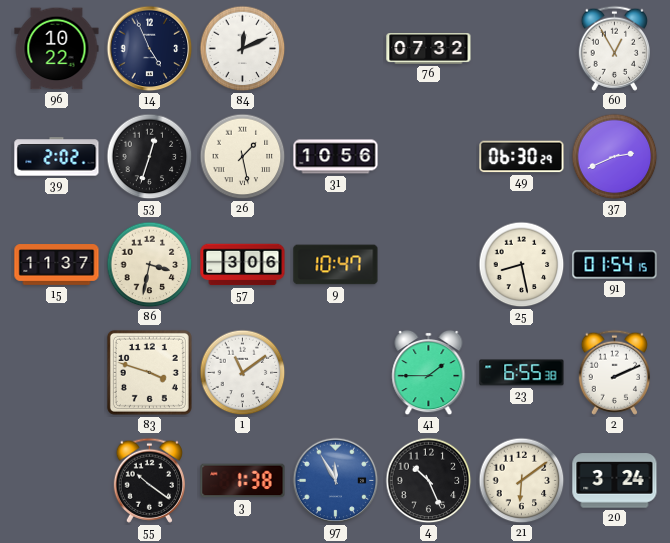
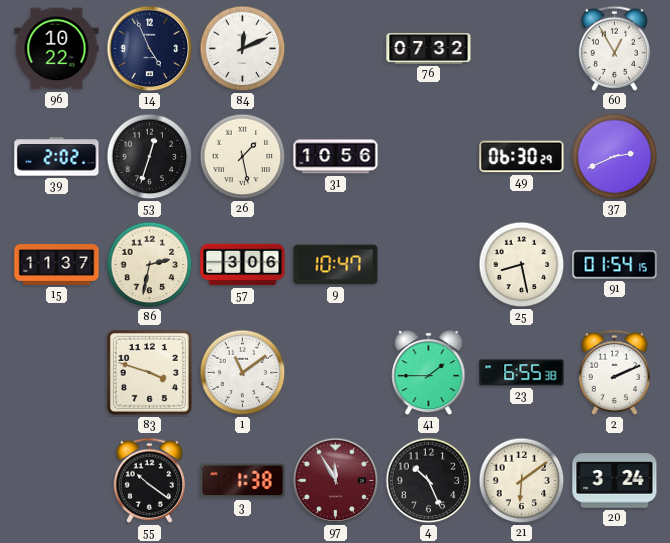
86: 3:32 -> 2:32
97 dial: blue -> burgundy
